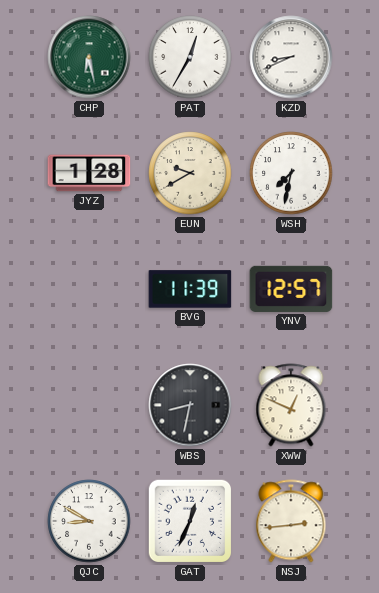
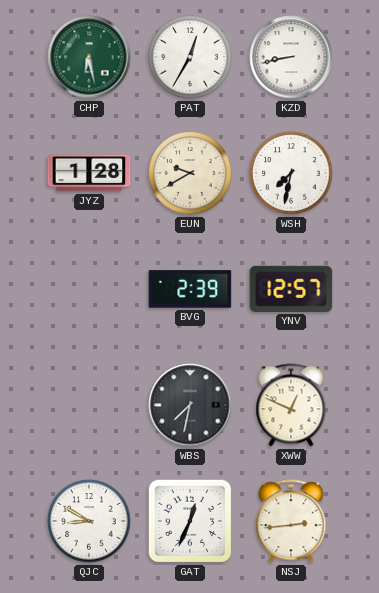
KZD: 8:41 -> 8:43
BVG: 11:39 -> 2:39
WBS: 8:32 -> 7:32
